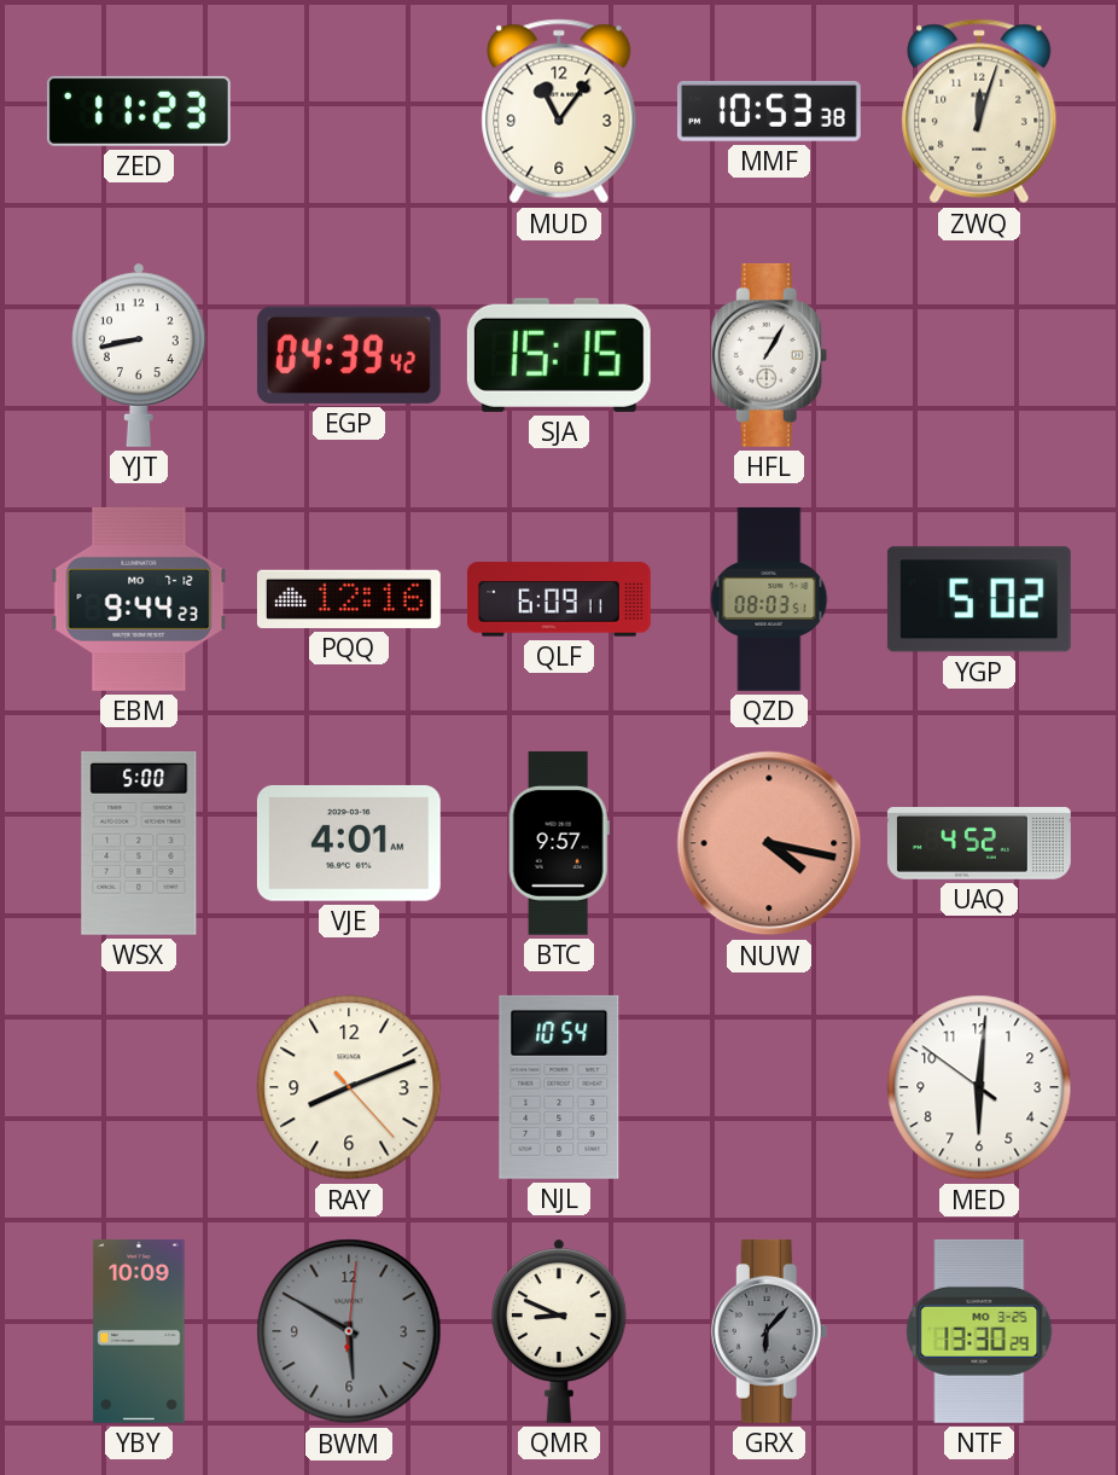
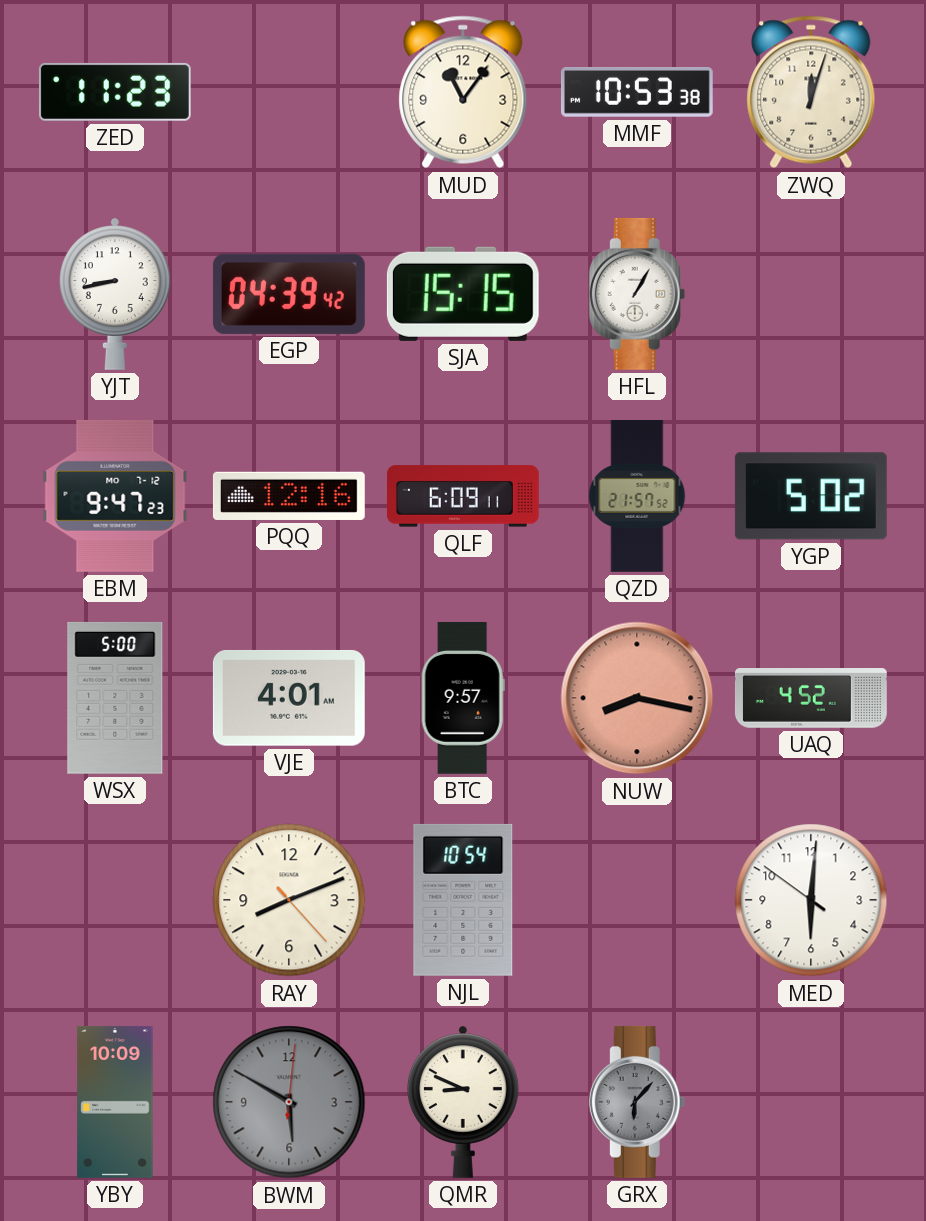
EBM: 9:44 -> 9:47
QZD: 08:03 -> 21:57
NUW: 4:17 -> 8:17
NTF: 13:30 -> none
